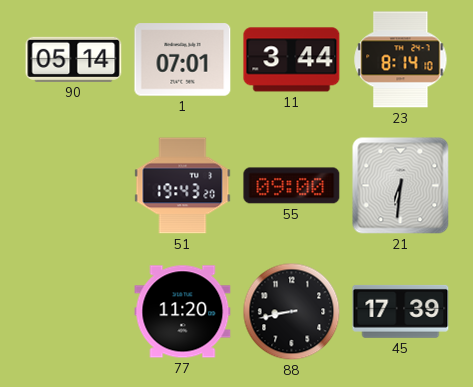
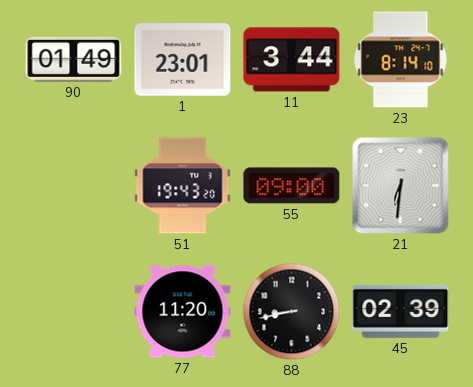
90: 05:14 -> 01:49
1: 07:01 -> 23:01
45: 17:39 -> 02:39
